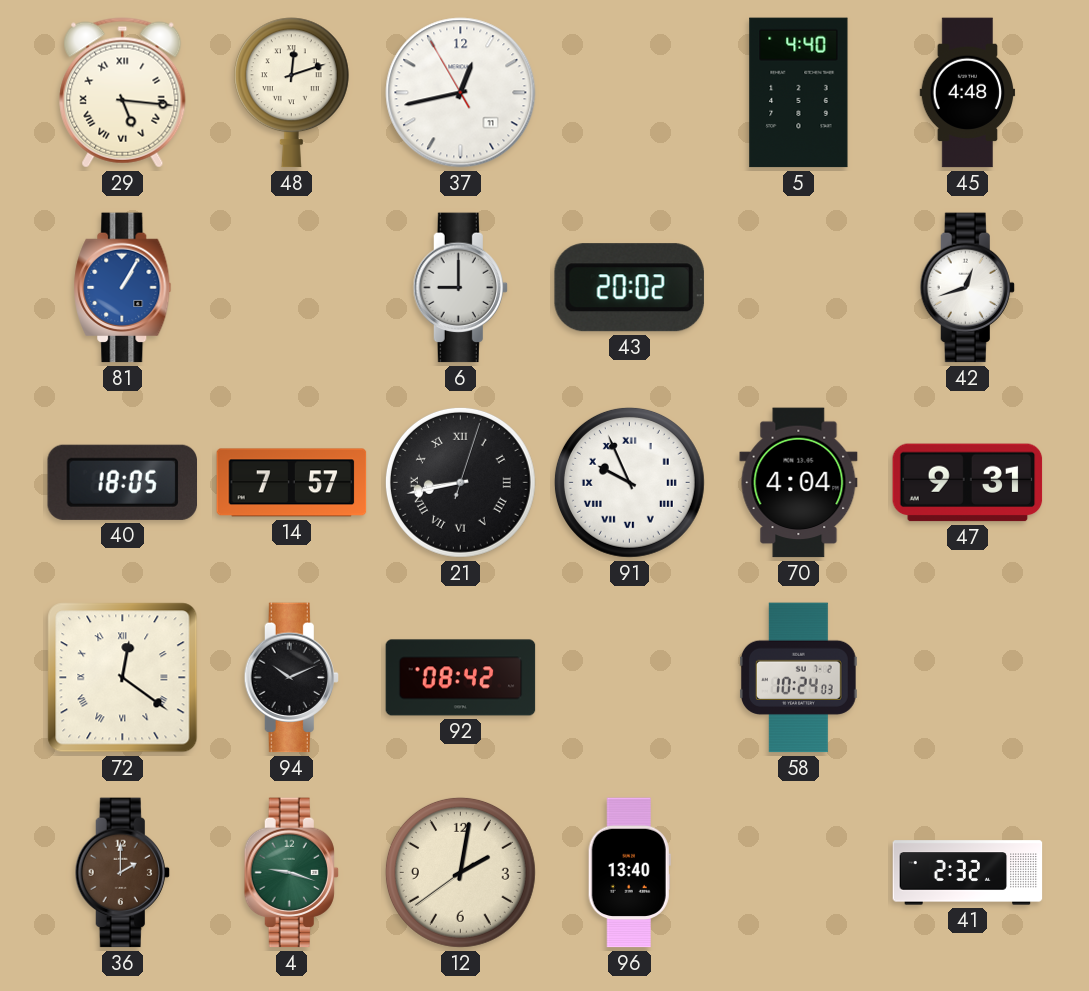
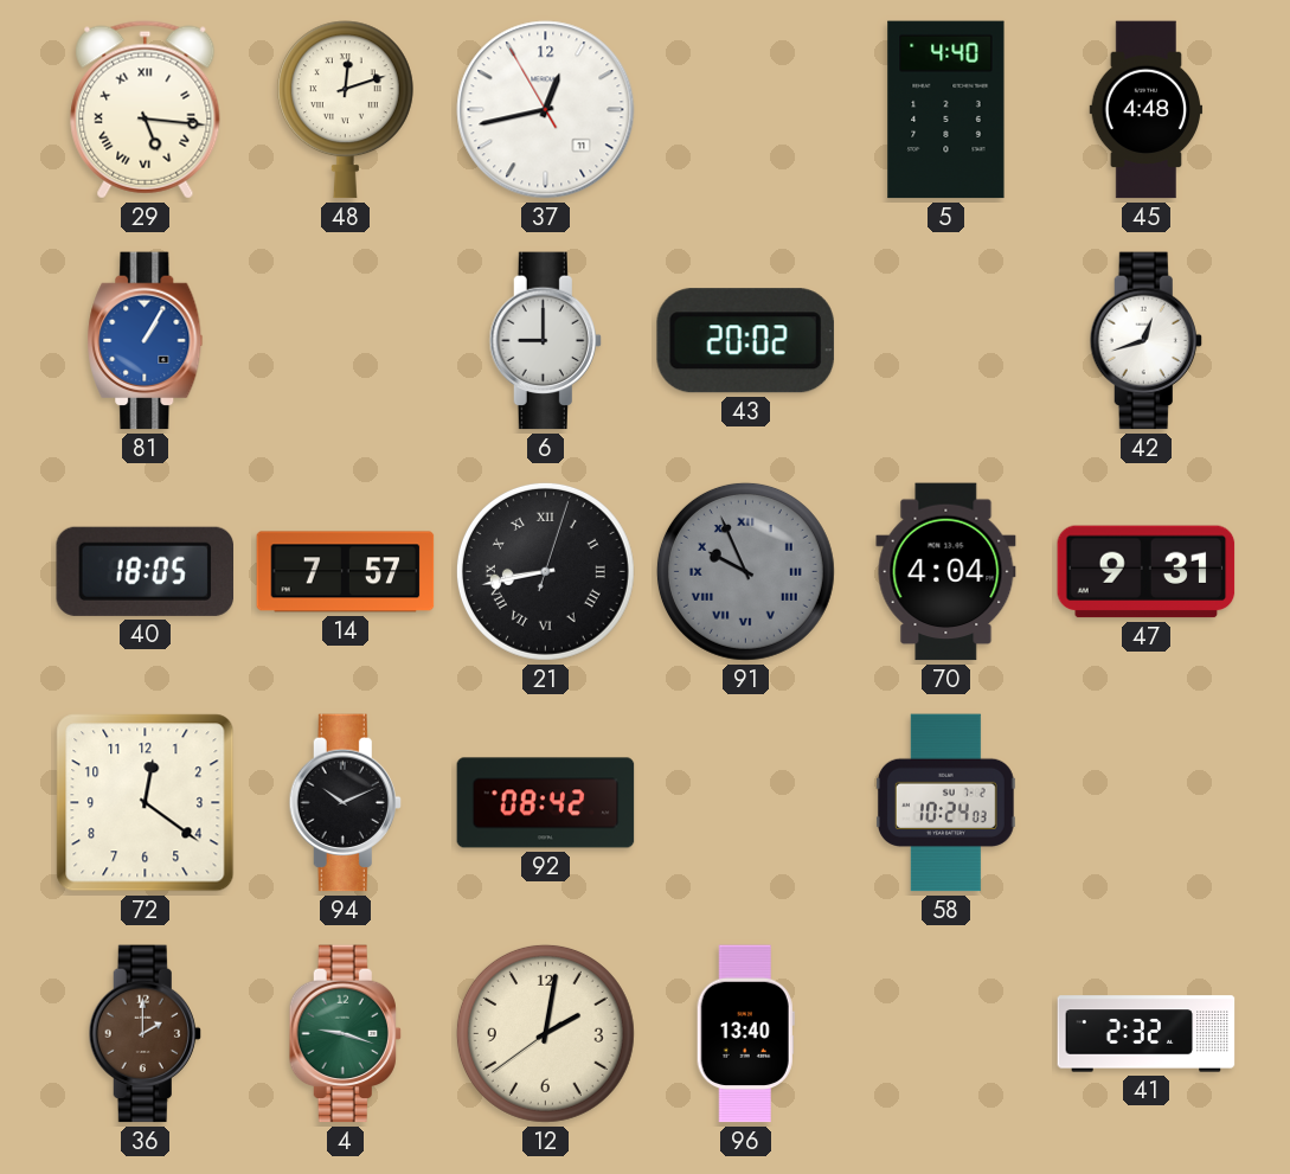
91 dial: white -> grey
72 numerals: Roman -> Arabic
